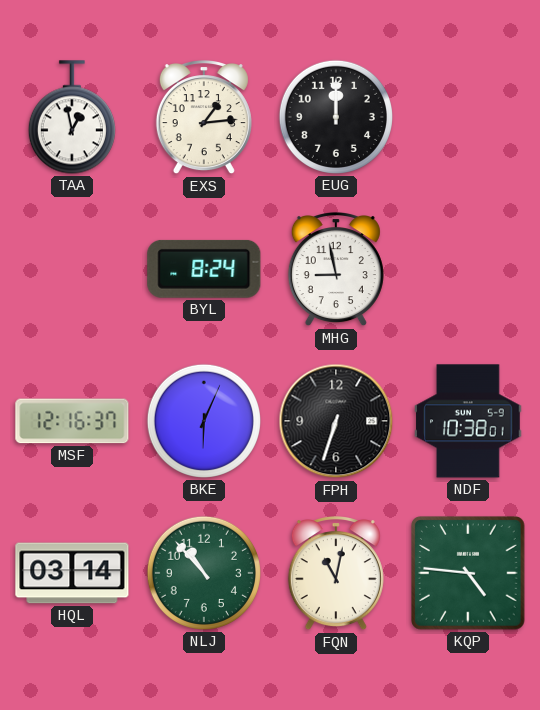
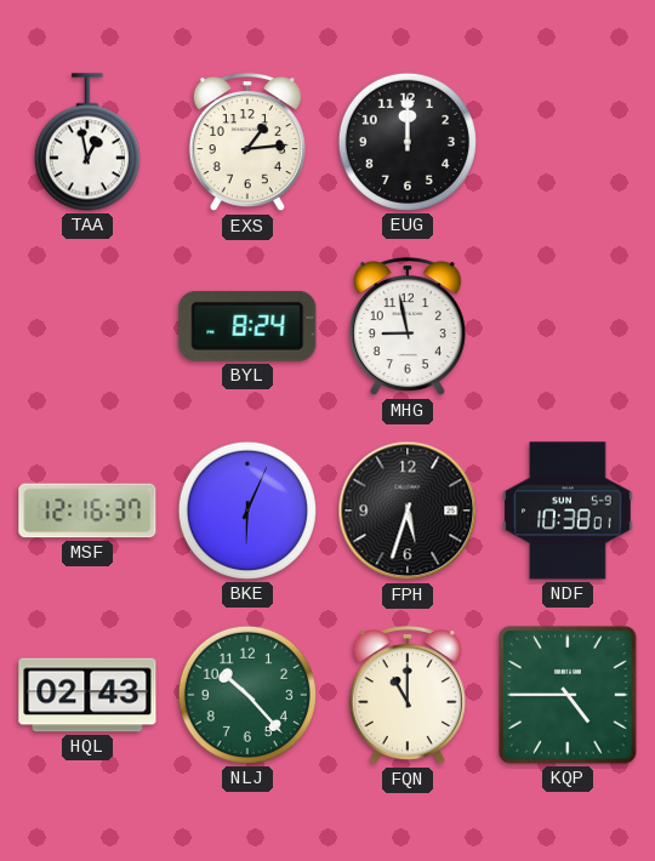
FPH: 6:33 -> 5:33
HQL: 03:14 -> 02:43
NLJ: 10:53 -> 10:23
FQN: 11:02 -> 11:00
KQP: 4:46 -> 4:45
